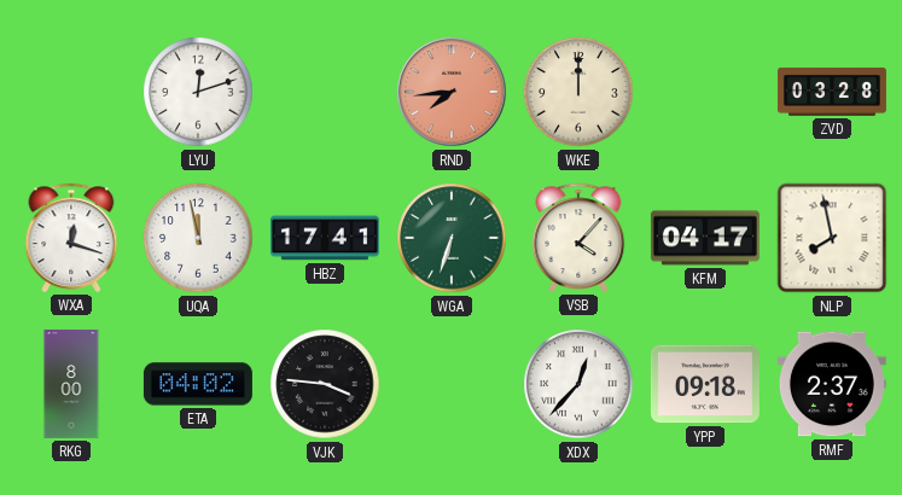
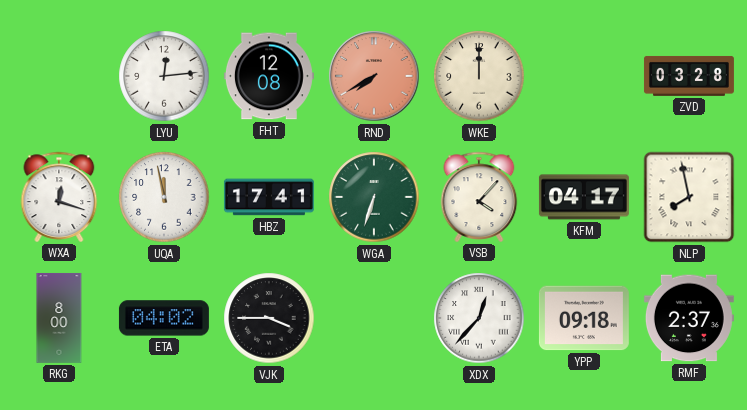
LYU: 12:12 -> 12:14
FHT: none -> 12:08
RND: 7:44 -> 7:40
VJK: 3:46 -> 3:45
